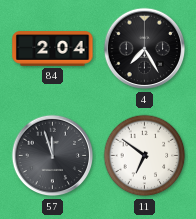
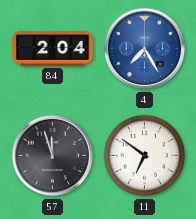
4 dial: black -> blue
